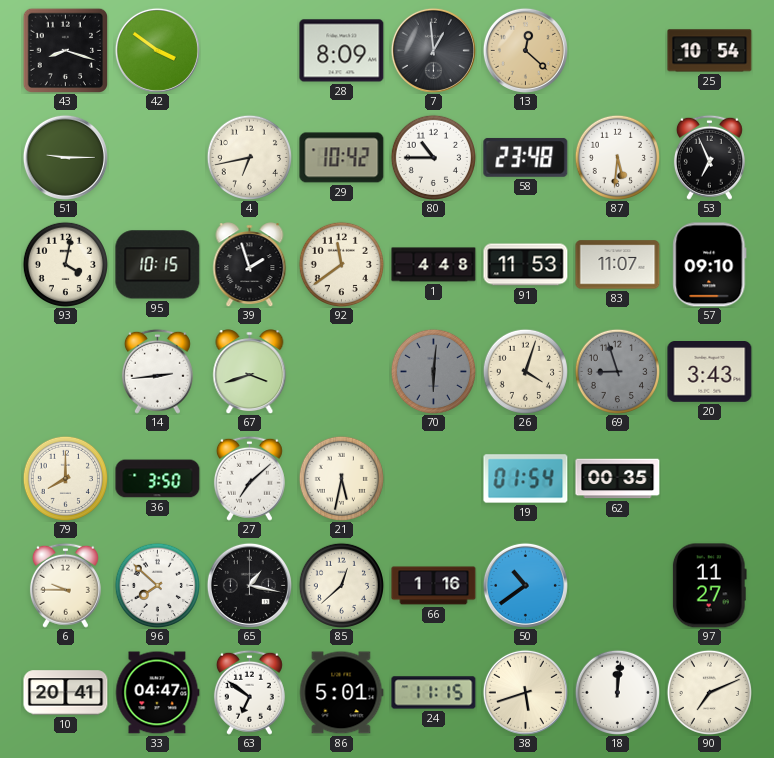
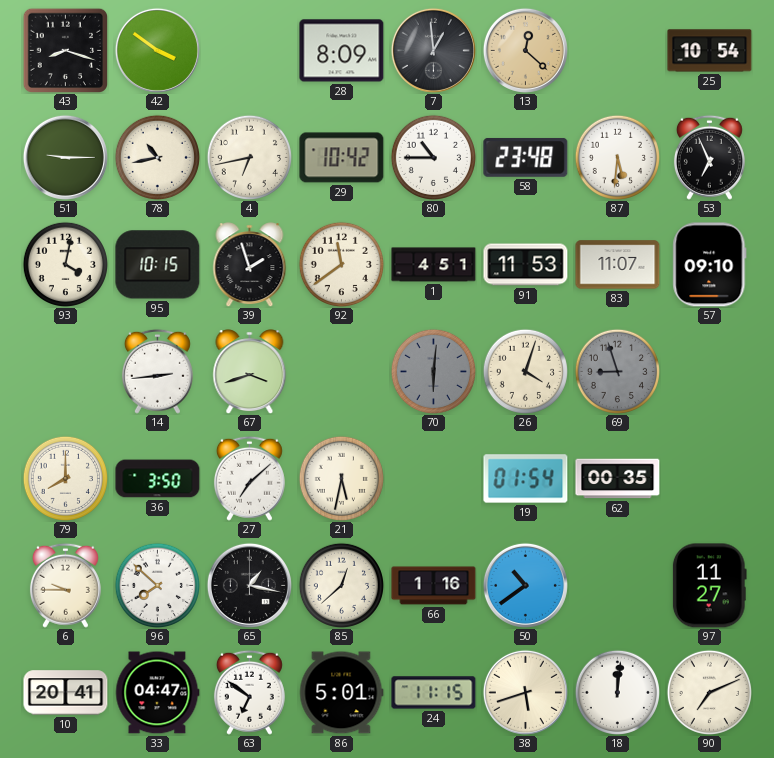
78: none -> 10:43
1: 4:48 -> 4:51
20: 3:43 -> none
